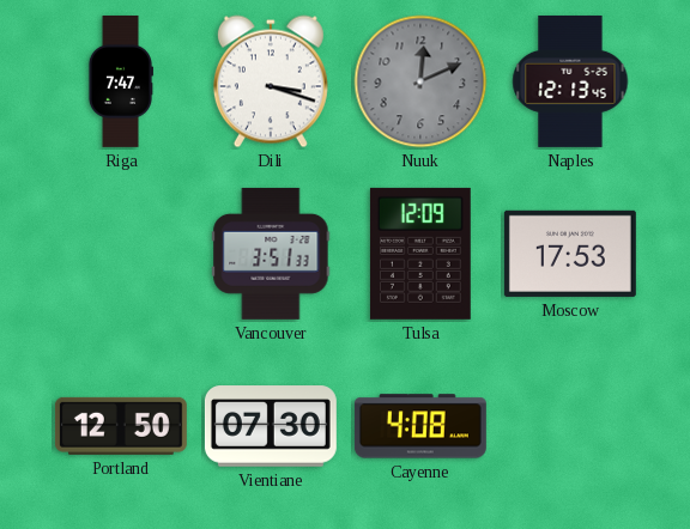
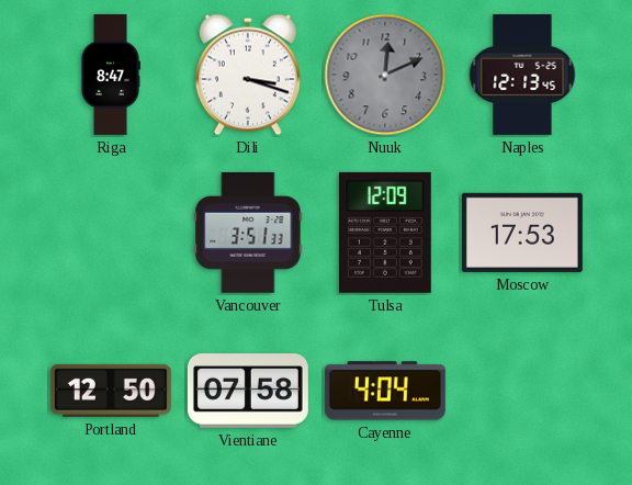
Riga: 7:47 -> 8:47
Vientiane: 07:30 -> 07:58
Cayenne: 4:08 -> 4:04
